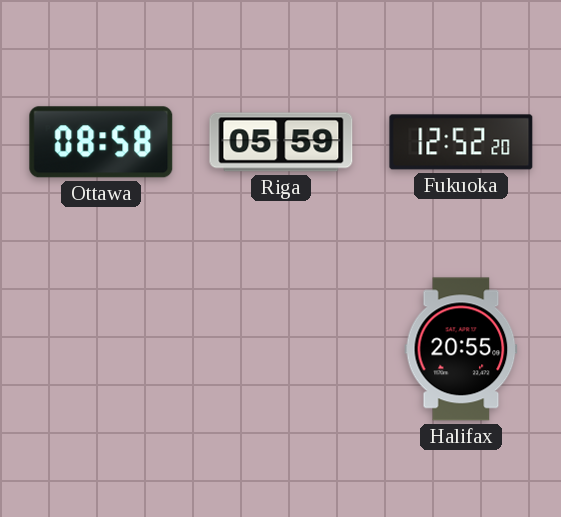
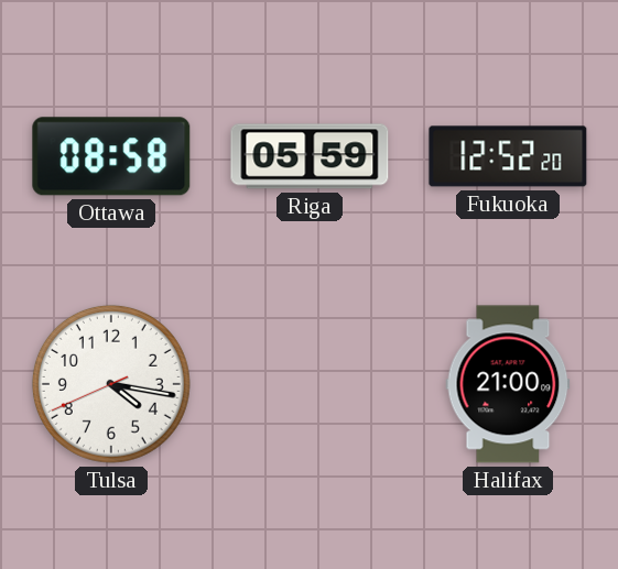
Tulsa: none -> 4:16
Halifax: 20:55 -> 21:00
